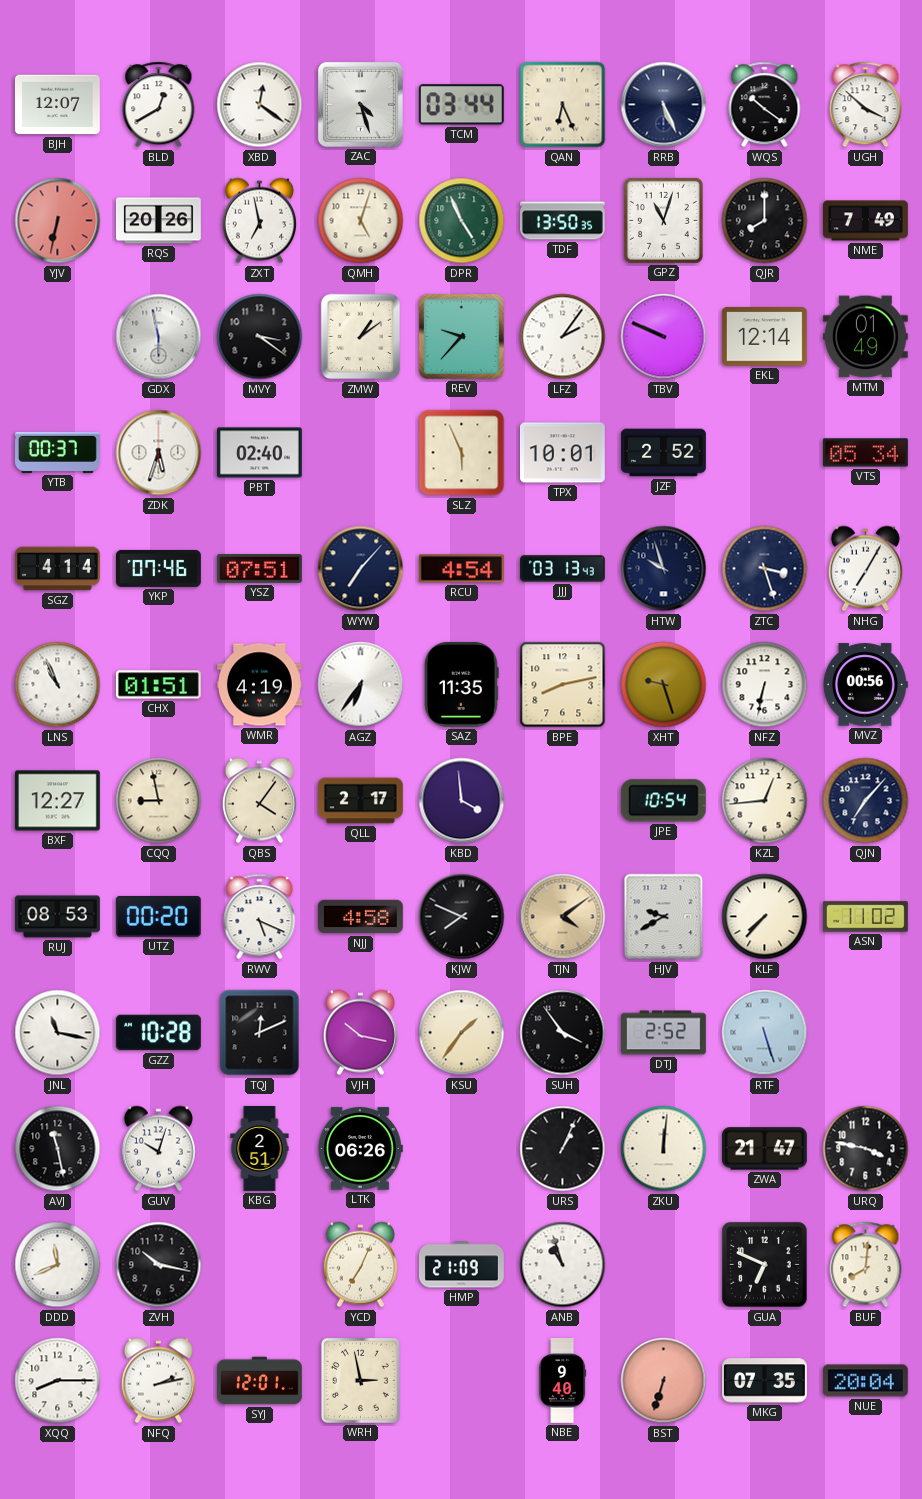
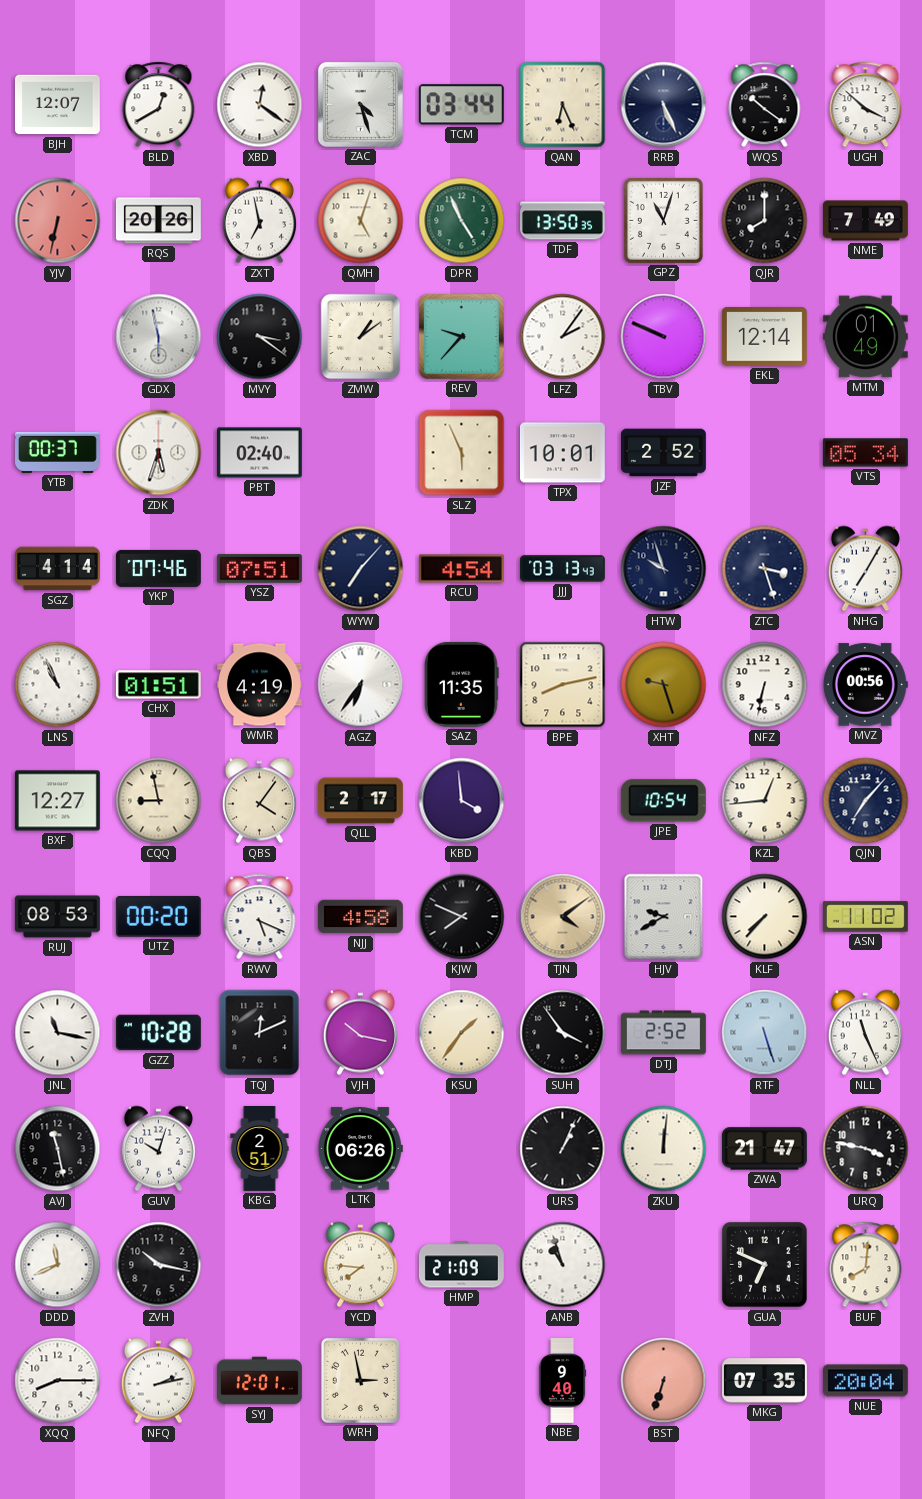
NLL: none -> 11:26
YCD: 7:04 -> 7:46
